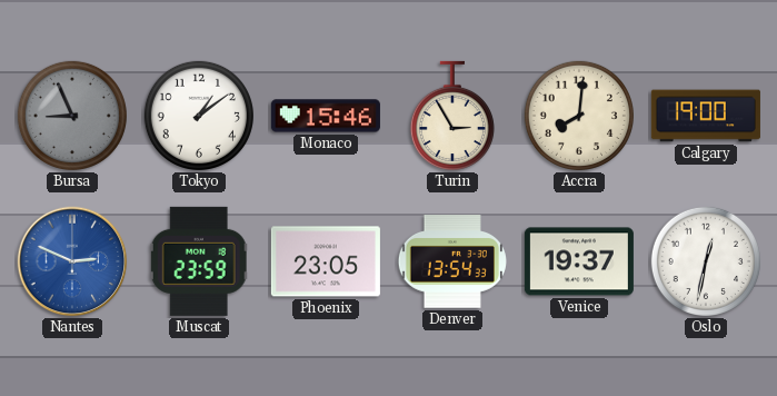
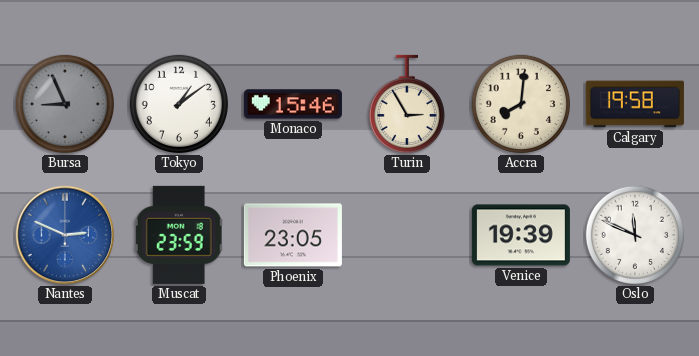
Calgary: 19:00 -> 19:58
Denver: 13:54 -> none
Venice: 19:37 -> 19:39
Oslo: 12:32 -> 11:49
